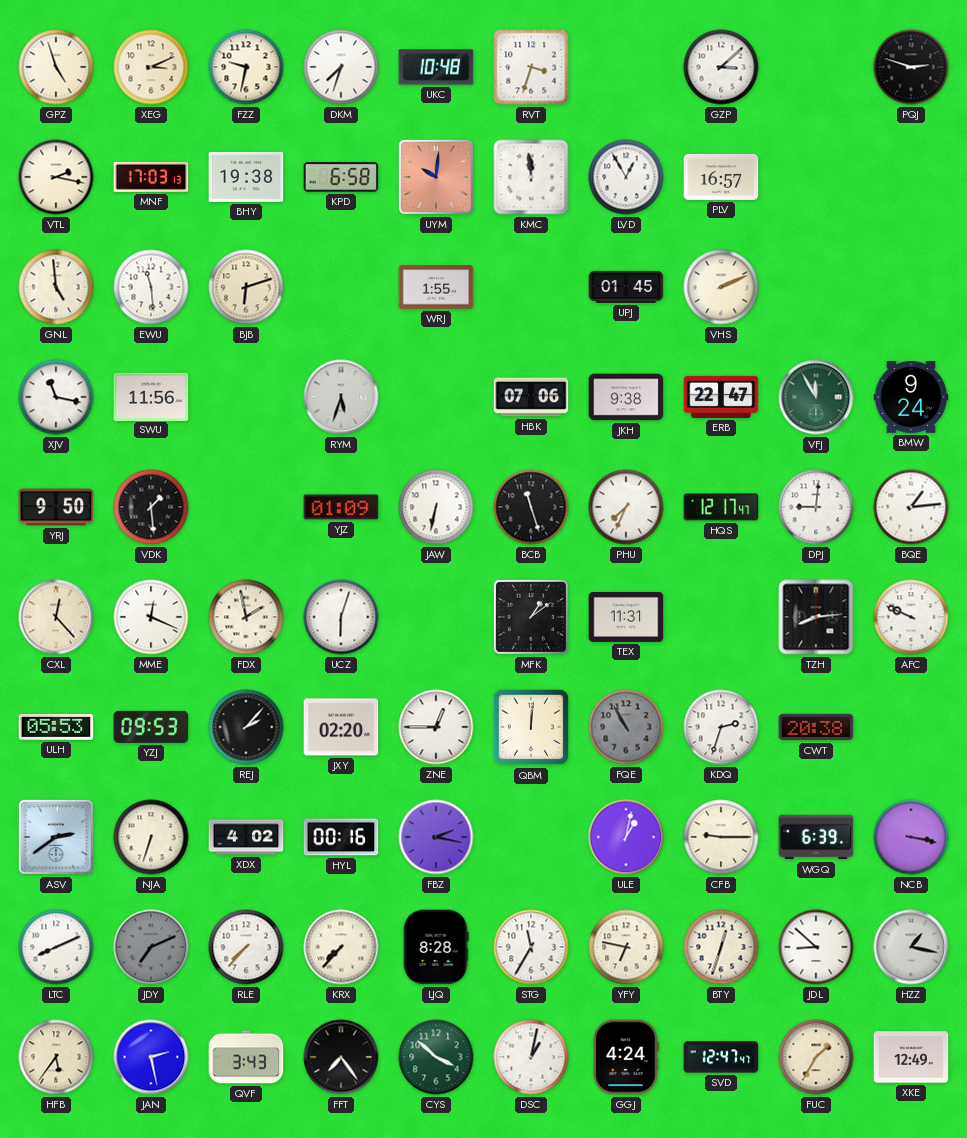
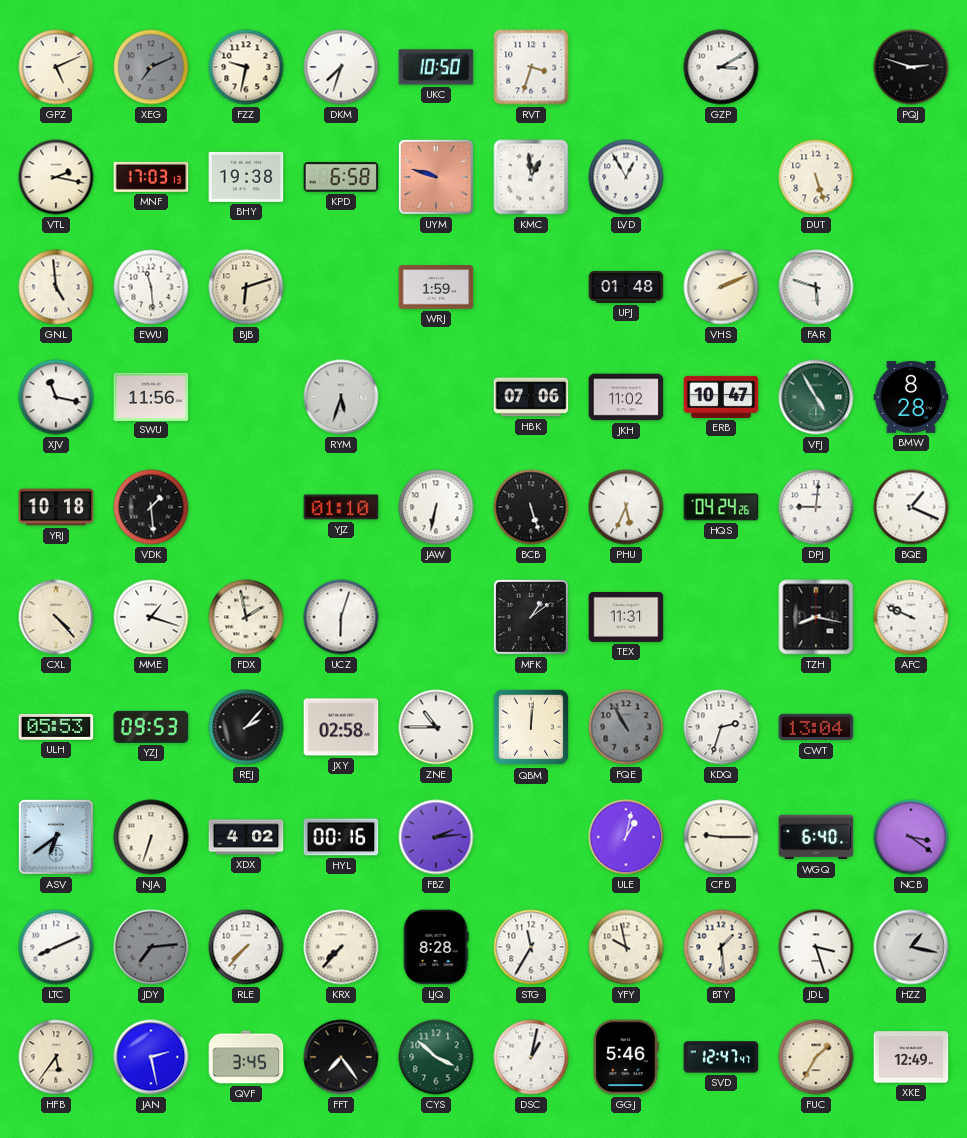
GPZ: 4:57 -> 5:11
XEG: 3:11 -> 7:11
XEG dial: cream -> grey
UKC: 10:48 -> 10:50
GZP: 3:08 -> 3:10
UYM: 10:01 -> 9:48
KMC: 11:59 -> 12:59
PLV: 16:57 -> none
DUT: none -> 5:27
WRJ: 1:55 -> 1:59
UPJ: 01:45 -> 01:48
FAR: none -> 5:48
JKH: 9:38 -> 11:02
ERB: 22:47 -> 10:47
VFJ: 11:55 -> 4:55
BMW: 9:24 -> 8:28
YRJ: 9:50 -> 10:18
YJZ: 01:09 -> 01:10
BCB: 11:27 -> 5:27
PHU: 7:34 -> 5:34
HQS: 12:17 -> 04:24
BQE: 1:14 -> 1:19
CXL: 12:23 -> 4:23
MME: 12:19 -> 1:18
TZH: 8:14 -> 8:17
JXY: 02:20 -> 02:58
ZNE: 12:45 -> 10:45
CWT: 20:38 -> 13:04
ASV: 2:39 -> 6:39
FBZ: 2:17 -> 2:14
WGQ: 6:39 -> 6:40
NCB: 3:17 -> 3:21
JDY: 7:11 -> 7:14
YFY: 6:47 -> 9:58
BTY: 12:33 -> 1:29
JDL: 8:52 -> 3:27
QVF: 3:43 -> 3:45
GGJ: 4:24 -> 5:46
